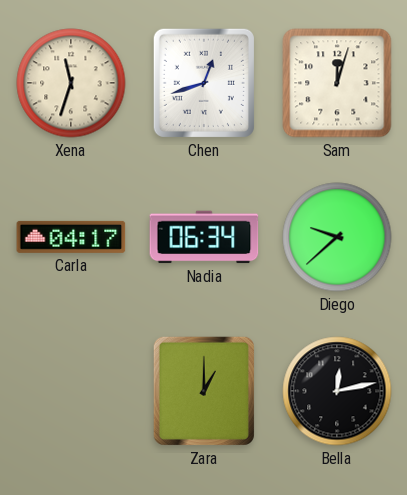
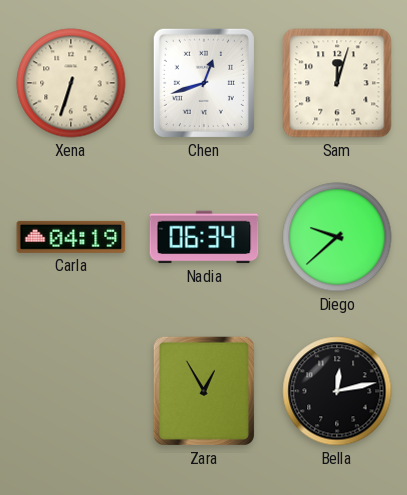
Xena: 11:33 -> 6:33
Carla: 04:17 -> 04:19
Zara: 1:00 -> 12:55
